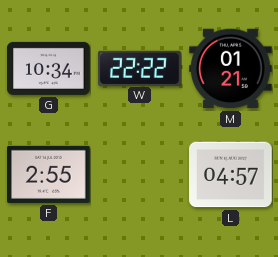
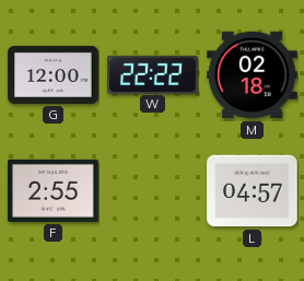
G: 10:34 -> 12:00
M: 01:21 -> 02:18
